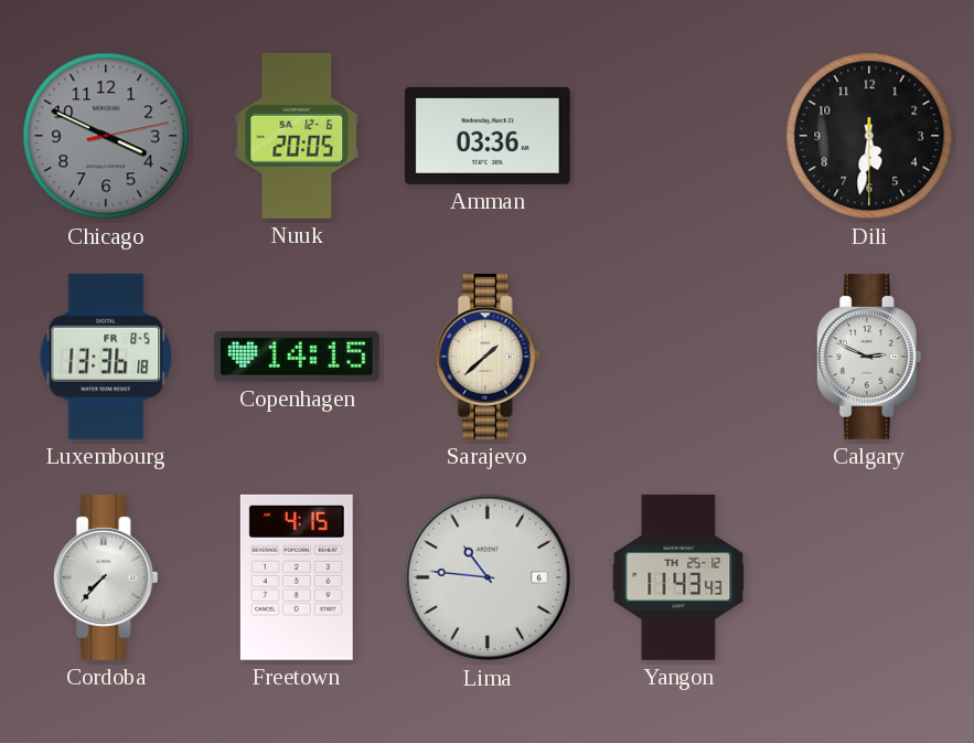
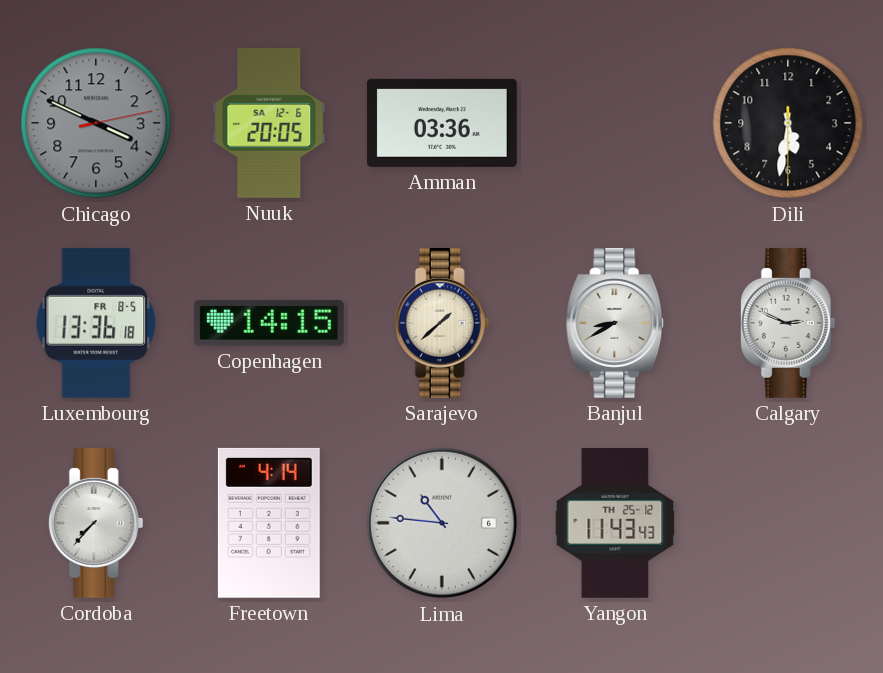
Banjul: none -> 8:40
Freetown: 4:15 -> 4:14
